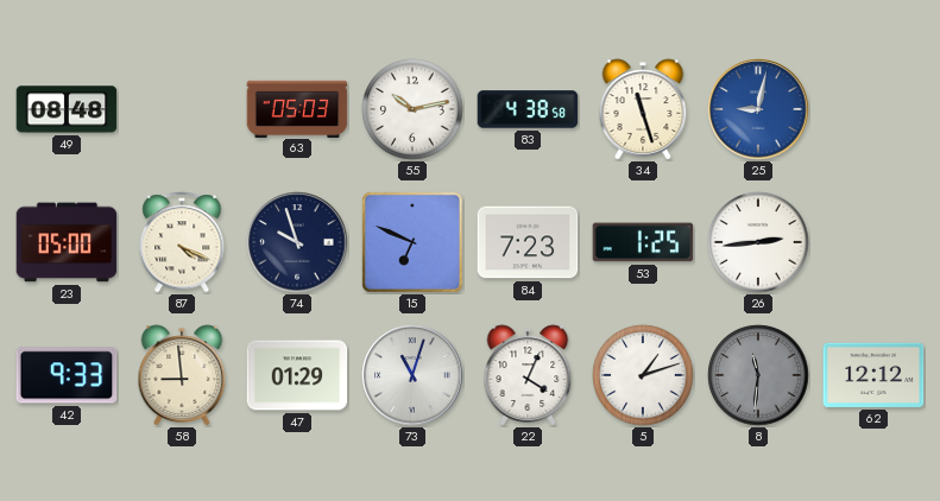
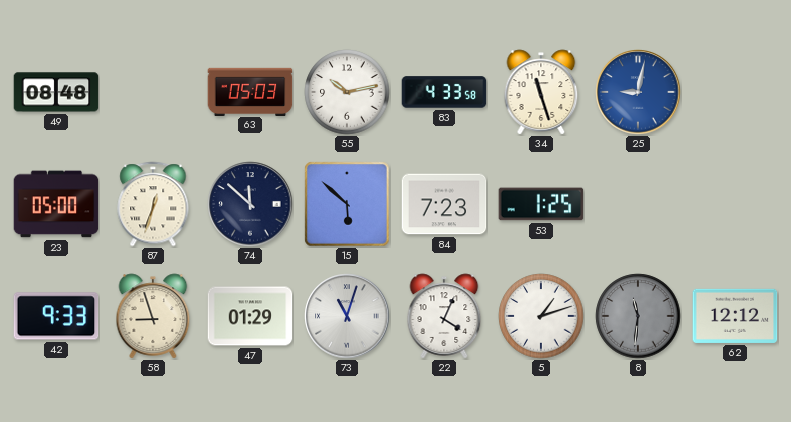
83: 4:38 -> 4:33
87: 4:19 -> 12:33
74: 9:57 -> 11:52
15: 6:49 -> 5:52
26: 2:44 -> none
58: 8:59 -> 8:57
